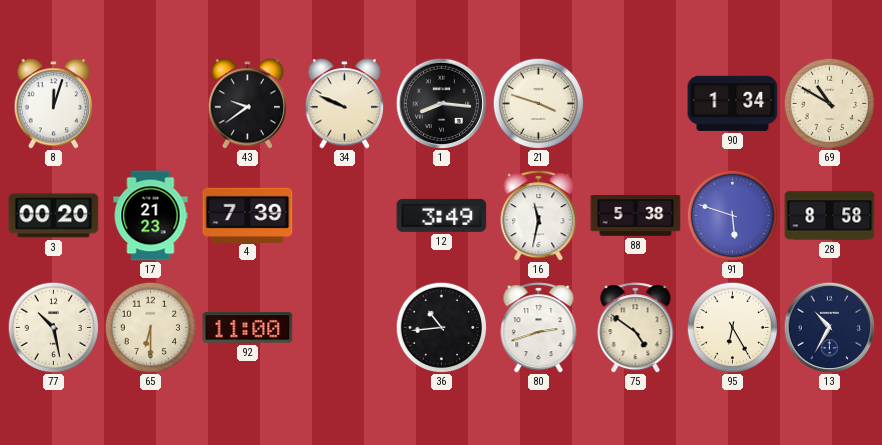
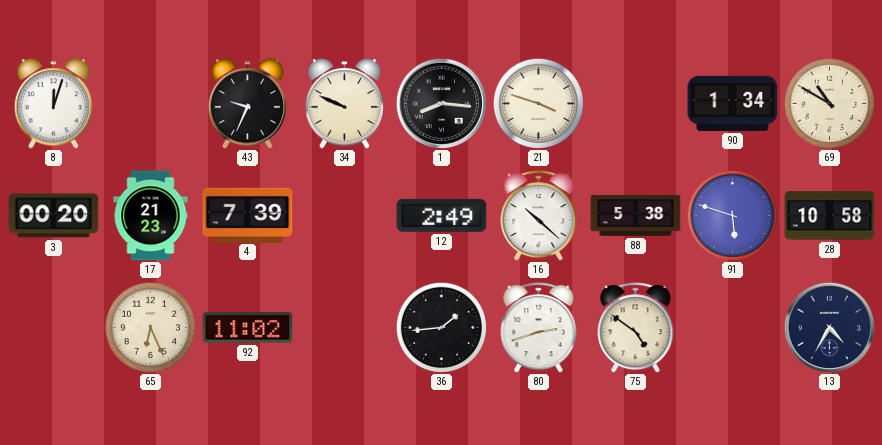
43: 9:39 -> 9:34
12: 3:49 -> 2:49
16: 11:32 -> 10:22
28: 8:58 -> 10:58
77: 10:28 -> none
65: 6:30 -> 6:26
92: 11:00 -> 11:02
36: 10:44 -> 1:44
95: 6:25 -> none
13: 10:35 -> 4:35
